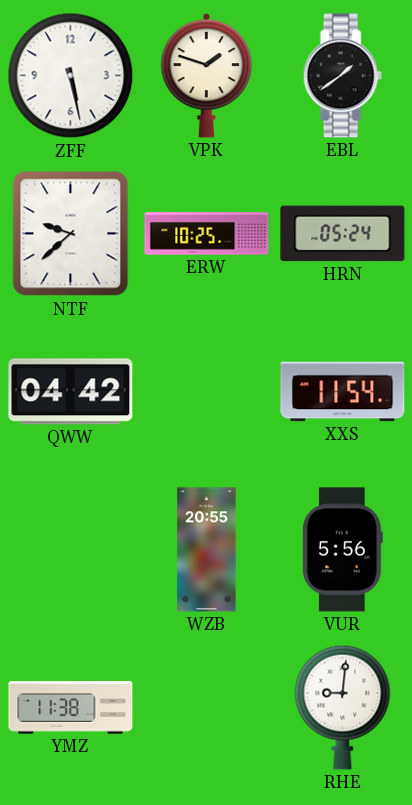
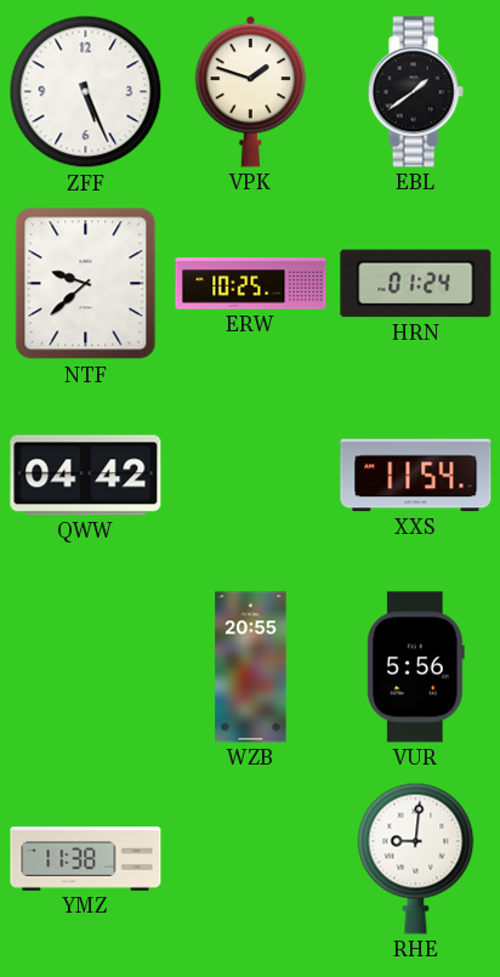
ZFF: 5:28 -> 5:26
HRN: 05:24 -> 01:24
